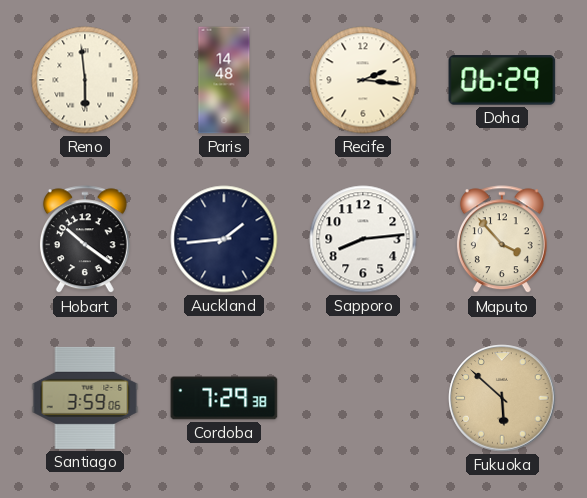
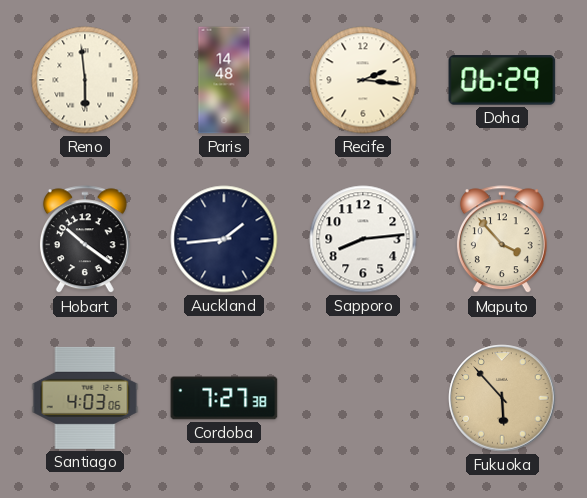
Santiago: 3:59 -> 4:03
Cordoba: 7:29 -> 7:27
Fukuoka: 5:52 -> 5:53
